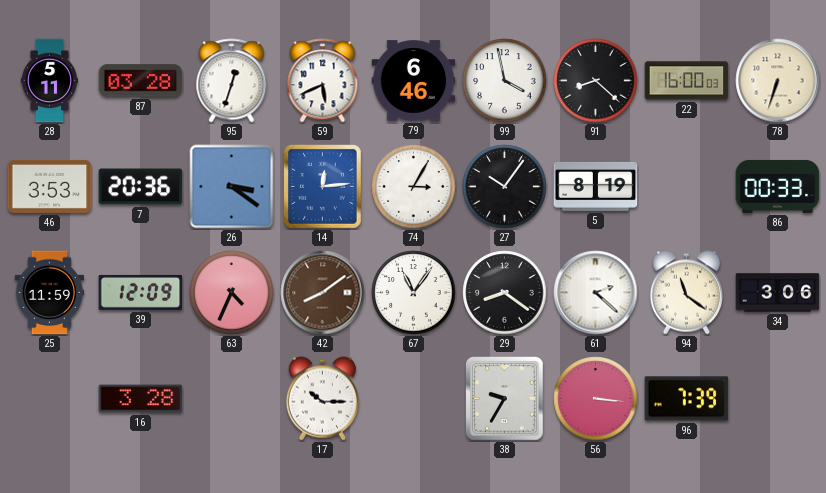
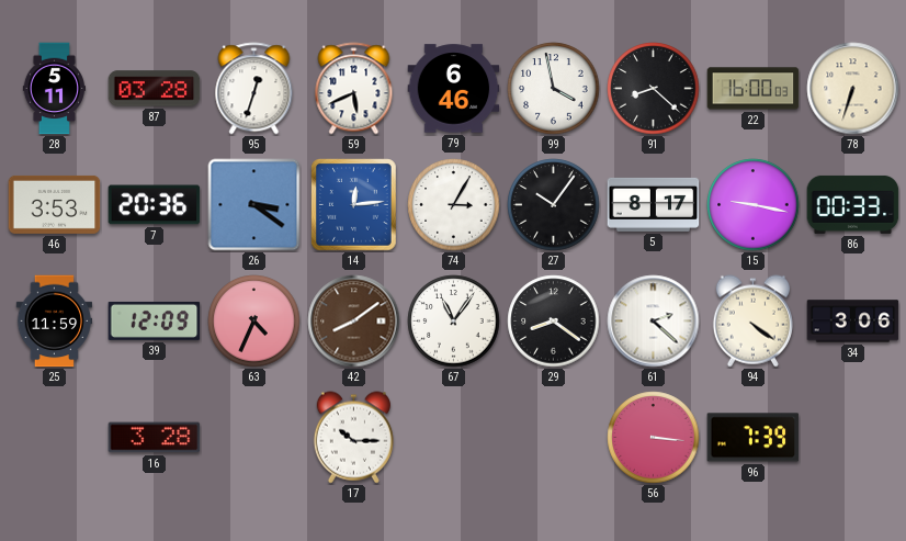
5: 8:19 -> 8:17
15: none -> 9:17
94: 11:21 -> 4:21
38: 9:35 -> none
